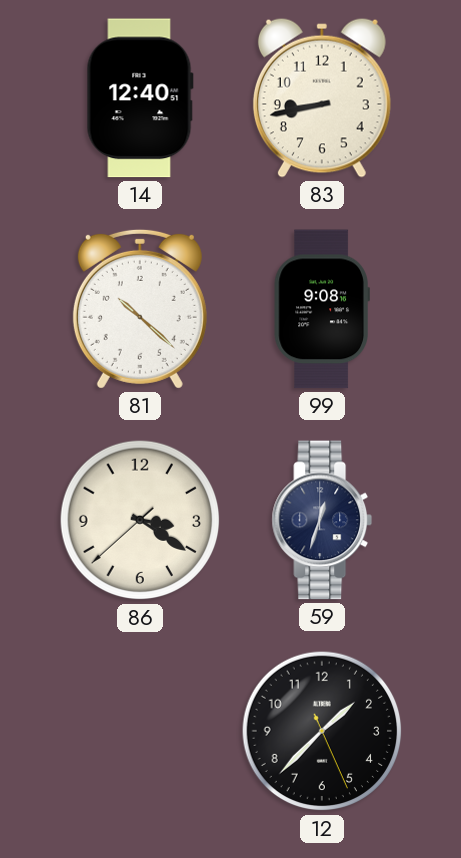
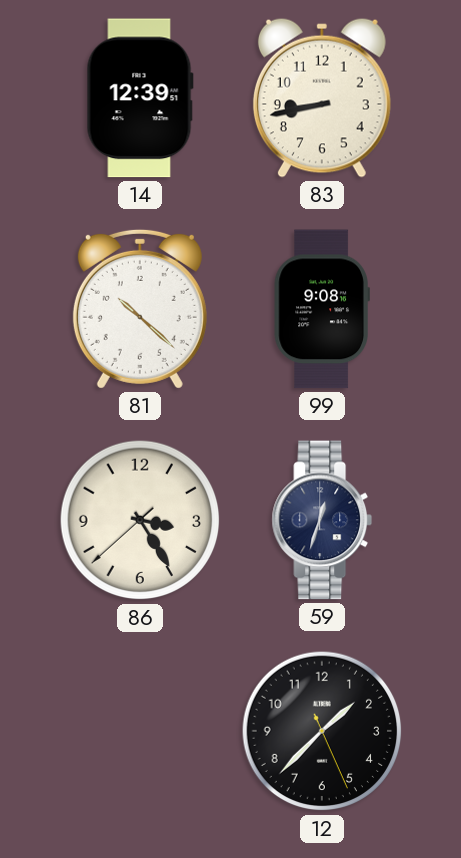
14: 12:40 -> 12:39
86: 3:20 -> 3:24
